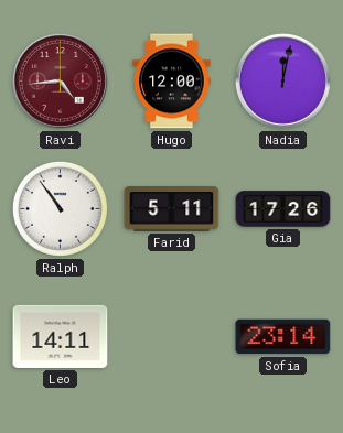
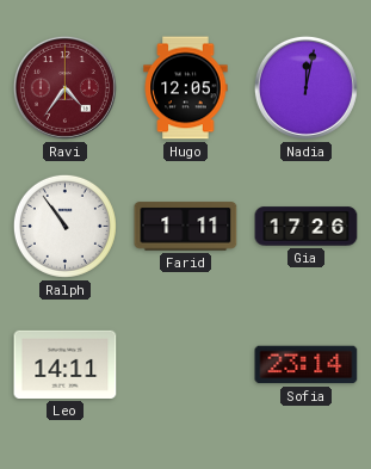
Ravi: 4:44 -> 4:36
Hugo: 12:00 -> 12:05
Farid: 5:11 -> 1:11
